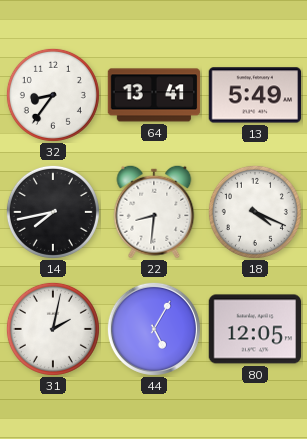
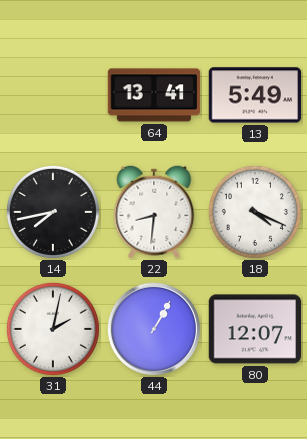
32: 8:36 -> none
44: 5:05 -> 1:05
80: 12:05 -> 12:07
